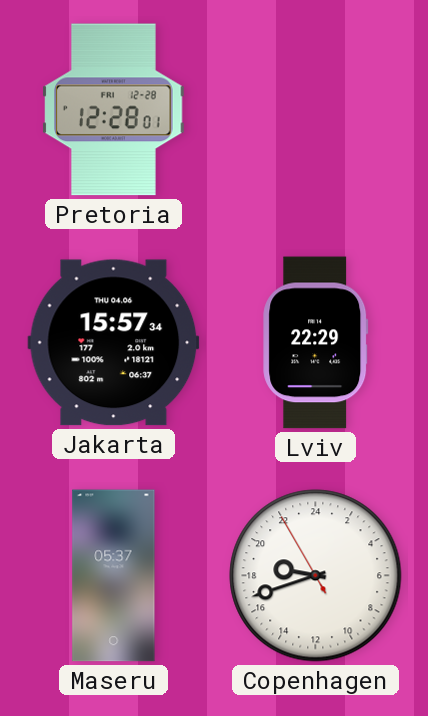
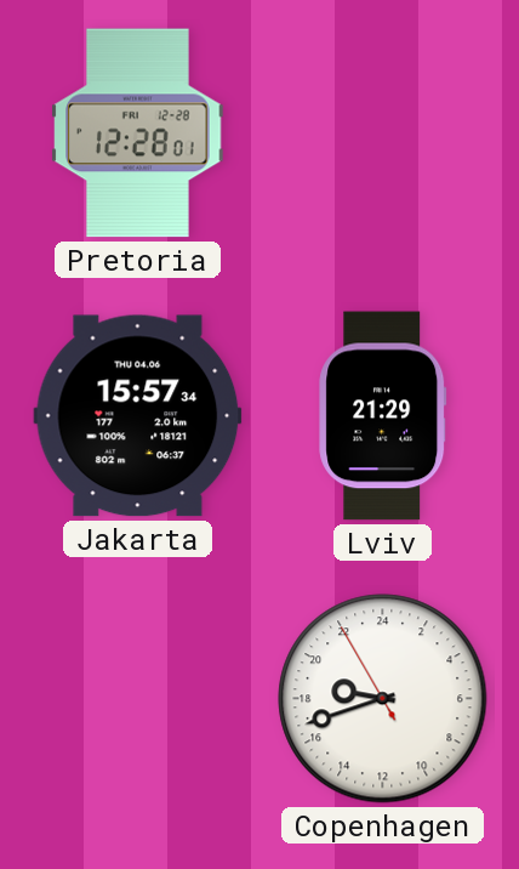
Lviv: 22:29 -> 21:29
Maseru: 05:37 -> none
